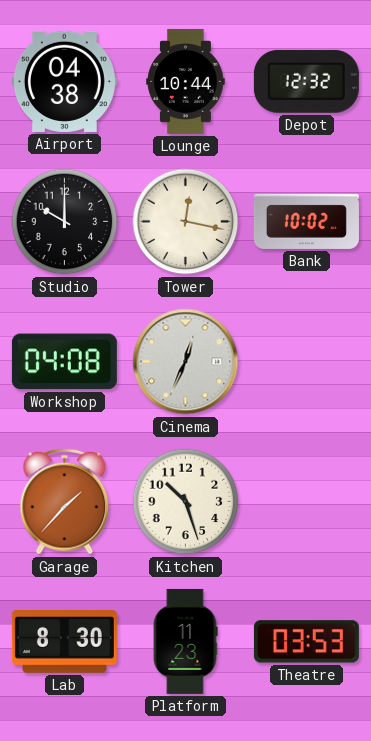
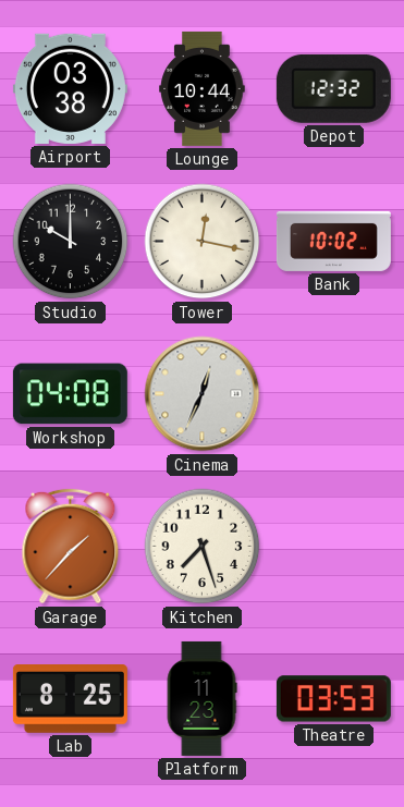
Airport: 04:38 -> 03:38
Kitchen: 10:27 -> 7:27
Lab: 8:30 -> 8:25
